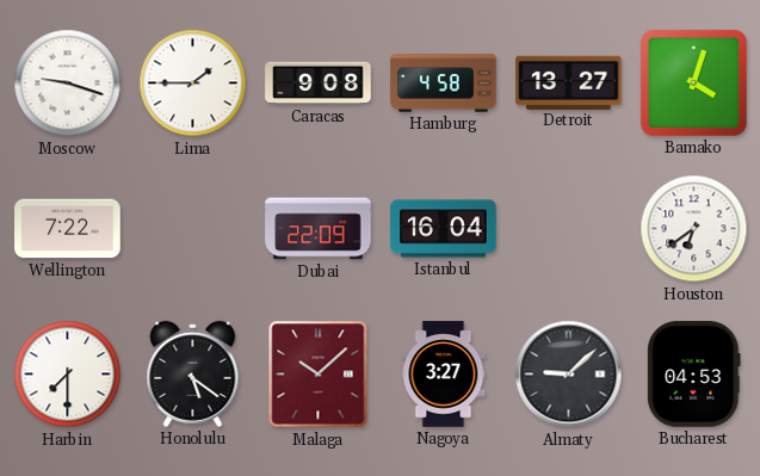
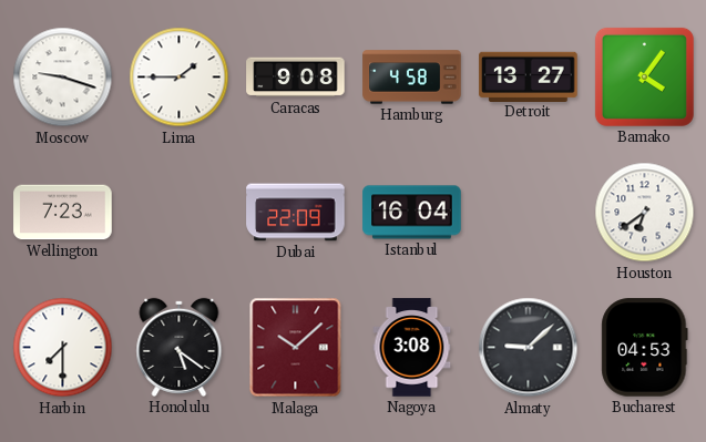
Bamako: 4:03 -> 4:06
Wellington: 7:22 -> 7:23
Nagoya: 3:27 -> 3:08
